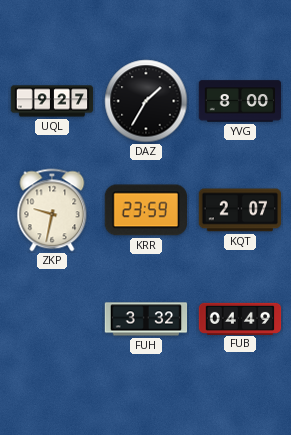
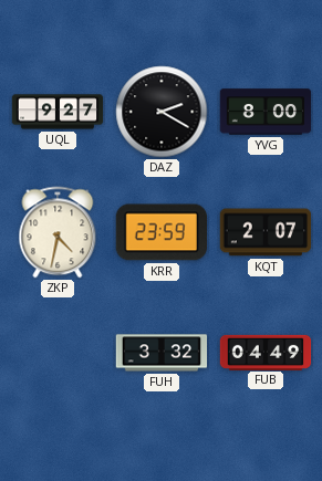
DAZ: 1:35 -> 2:20
ZKP: 9:32 -> 4:32
